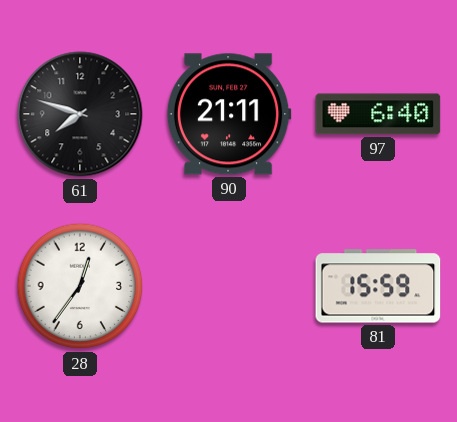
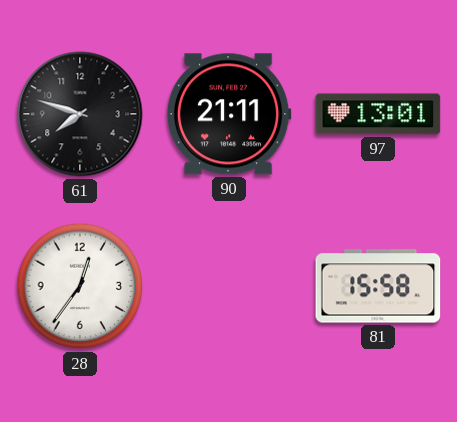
97: 6:40 -> 13:01
81: 15:59 -> 15:58
